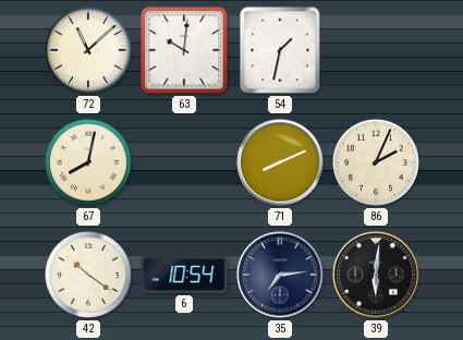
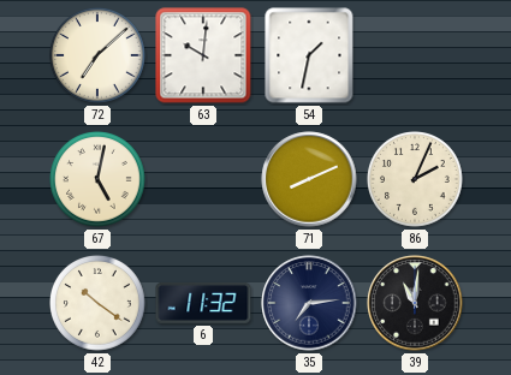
72: 11:08 -> 7:08
67: 8:02 -> 5:02
6: 10:54 -> 11:32
39: 6:01 -> 11:01
